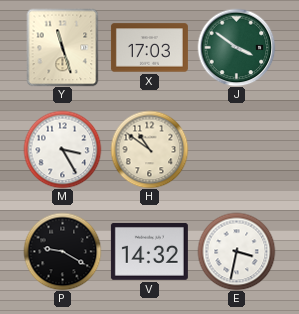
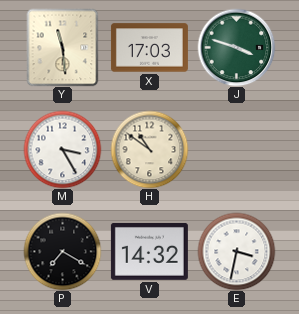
Y: 11:27 -> 11:29
J: 3:51 -> 3:48
P: 9:20 -> 7:20
